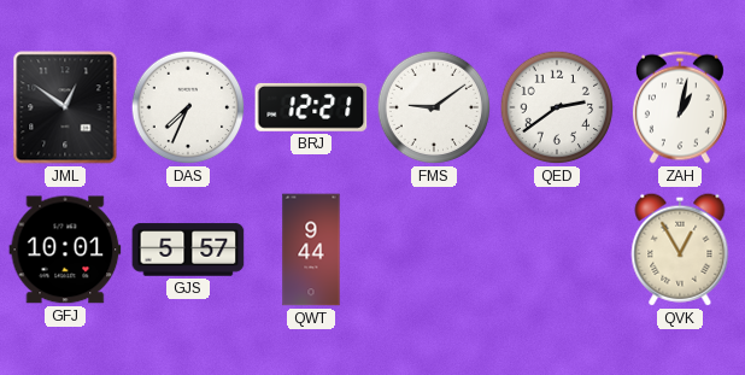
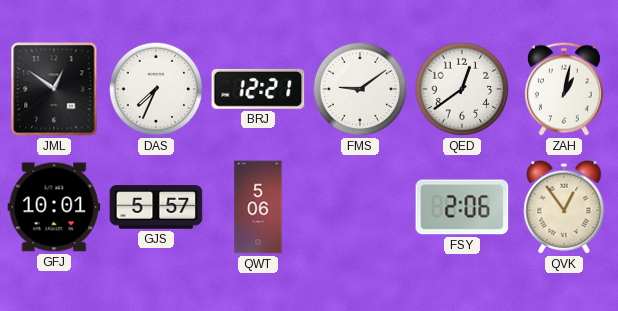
QED: 2:39 -> 12:39
QWT: 9:44 -> 5:06
FSY: none -> 2:06
QVK: 12:55 -> 12:54
